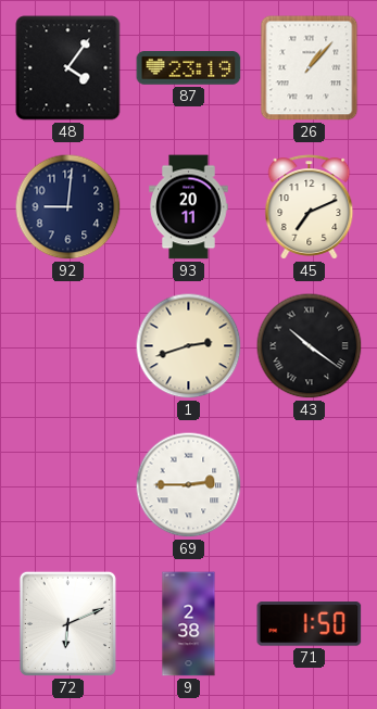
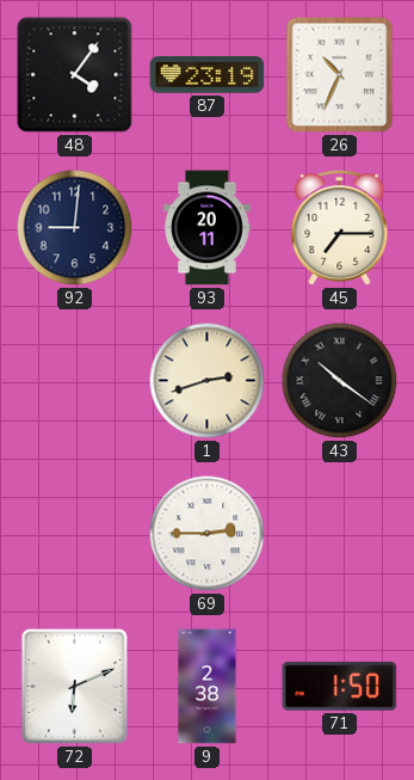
26: 1:07 -> 10:34
45: 7:11 -> 7:15
